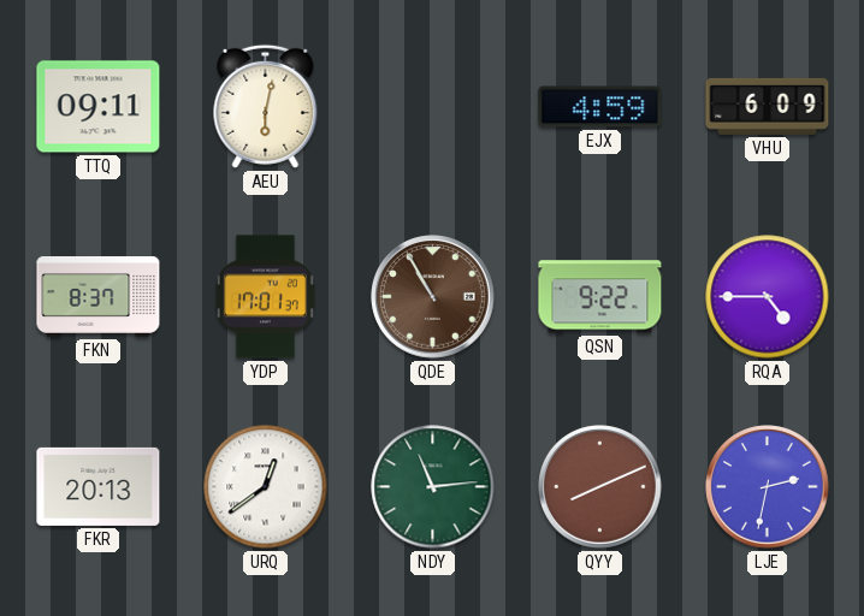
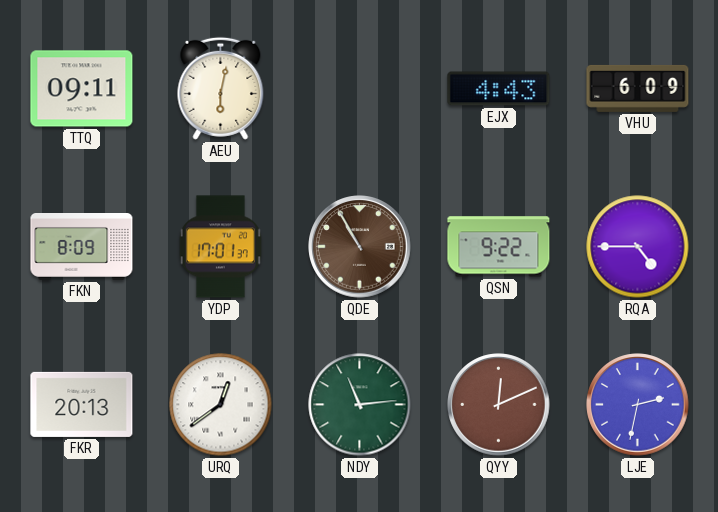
EJX: 4:59 -> 4:43
FKN: 8:37 -> 8:09
QYY: 8:11 -> 12:11
